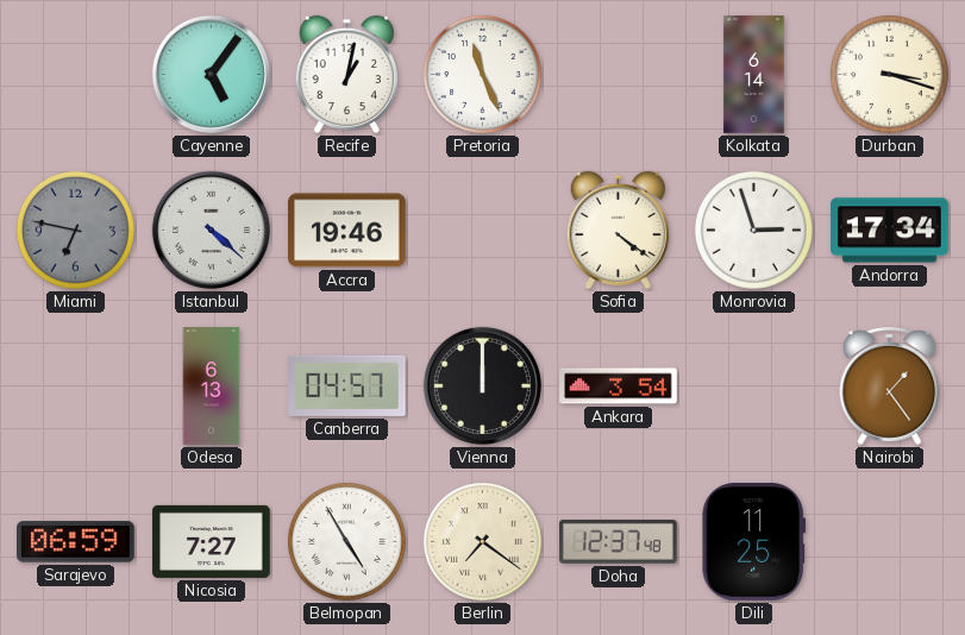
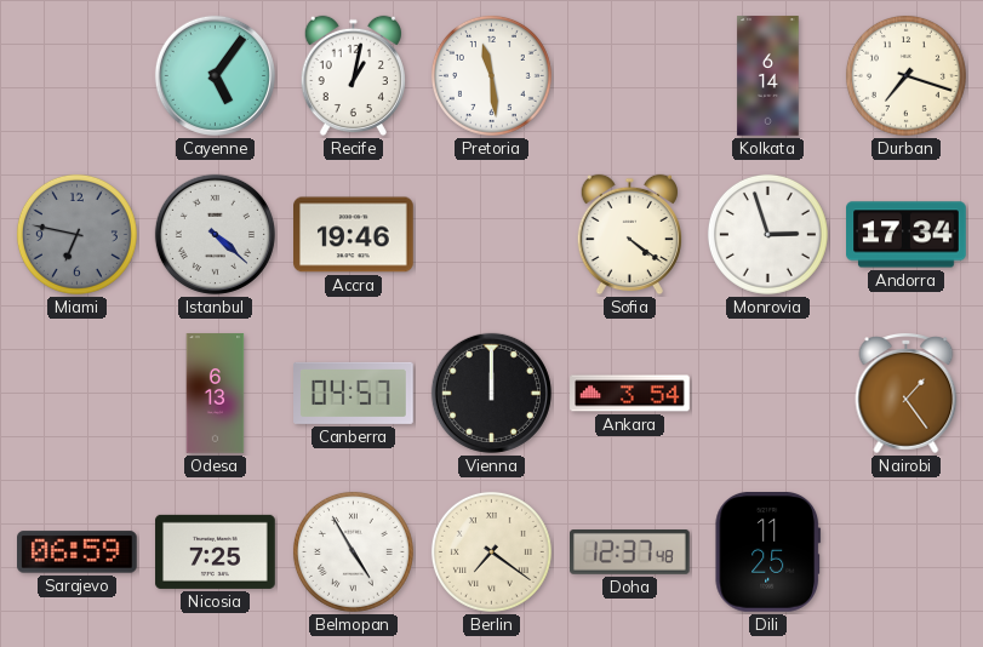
Pretoria: 11:26 -> 11:29
Durban: 3:18 -> 7:18
Nicosia: 7:27 -> 7:25
